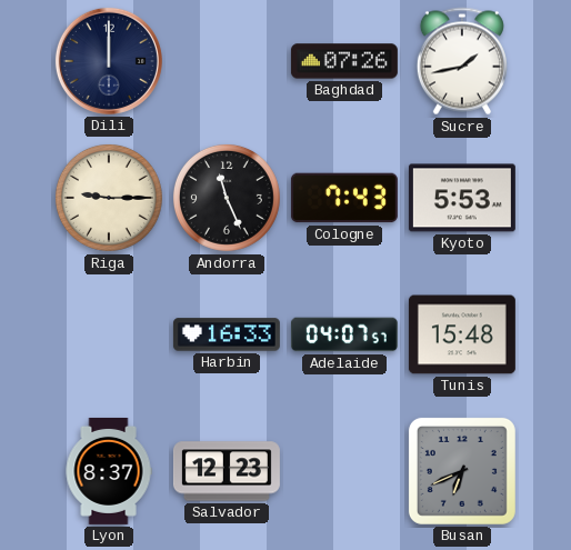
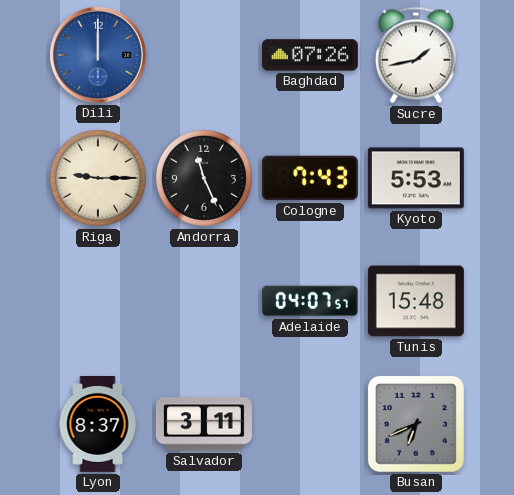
Dili dial: navy -> blue
Harbin: 16:33 -> none
Salvador: 12:23 -> 3:11
